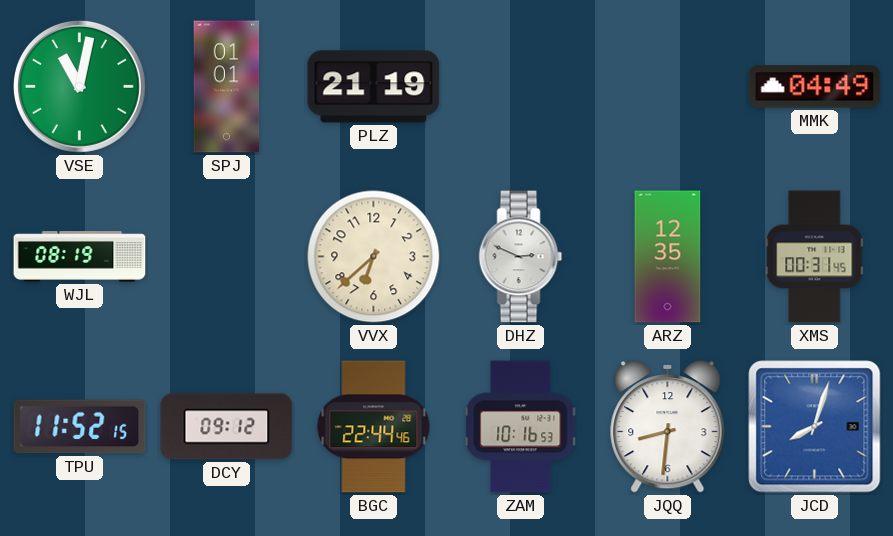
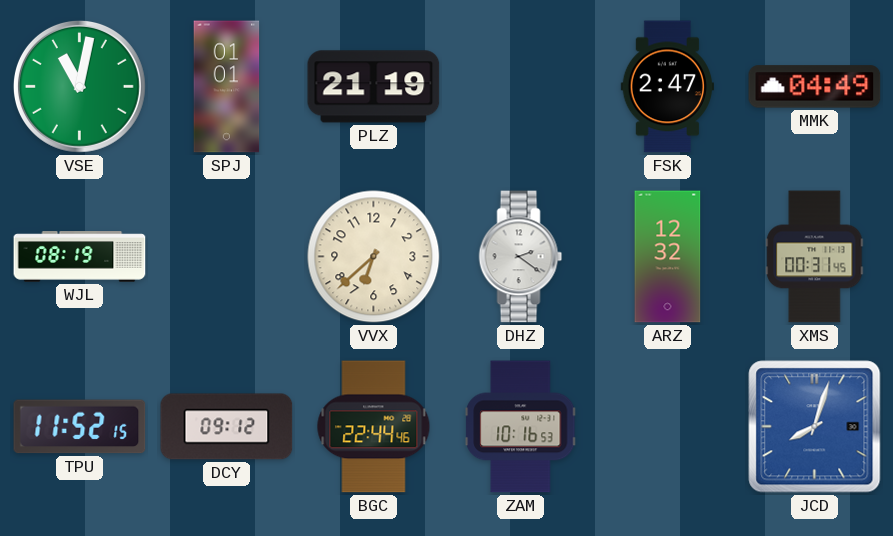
FSK: none -> 2:47
DHZ: 2:49 -> 2:21
ARZ: 12:35 -> 12:32
JQQ: 8:31 -> none
